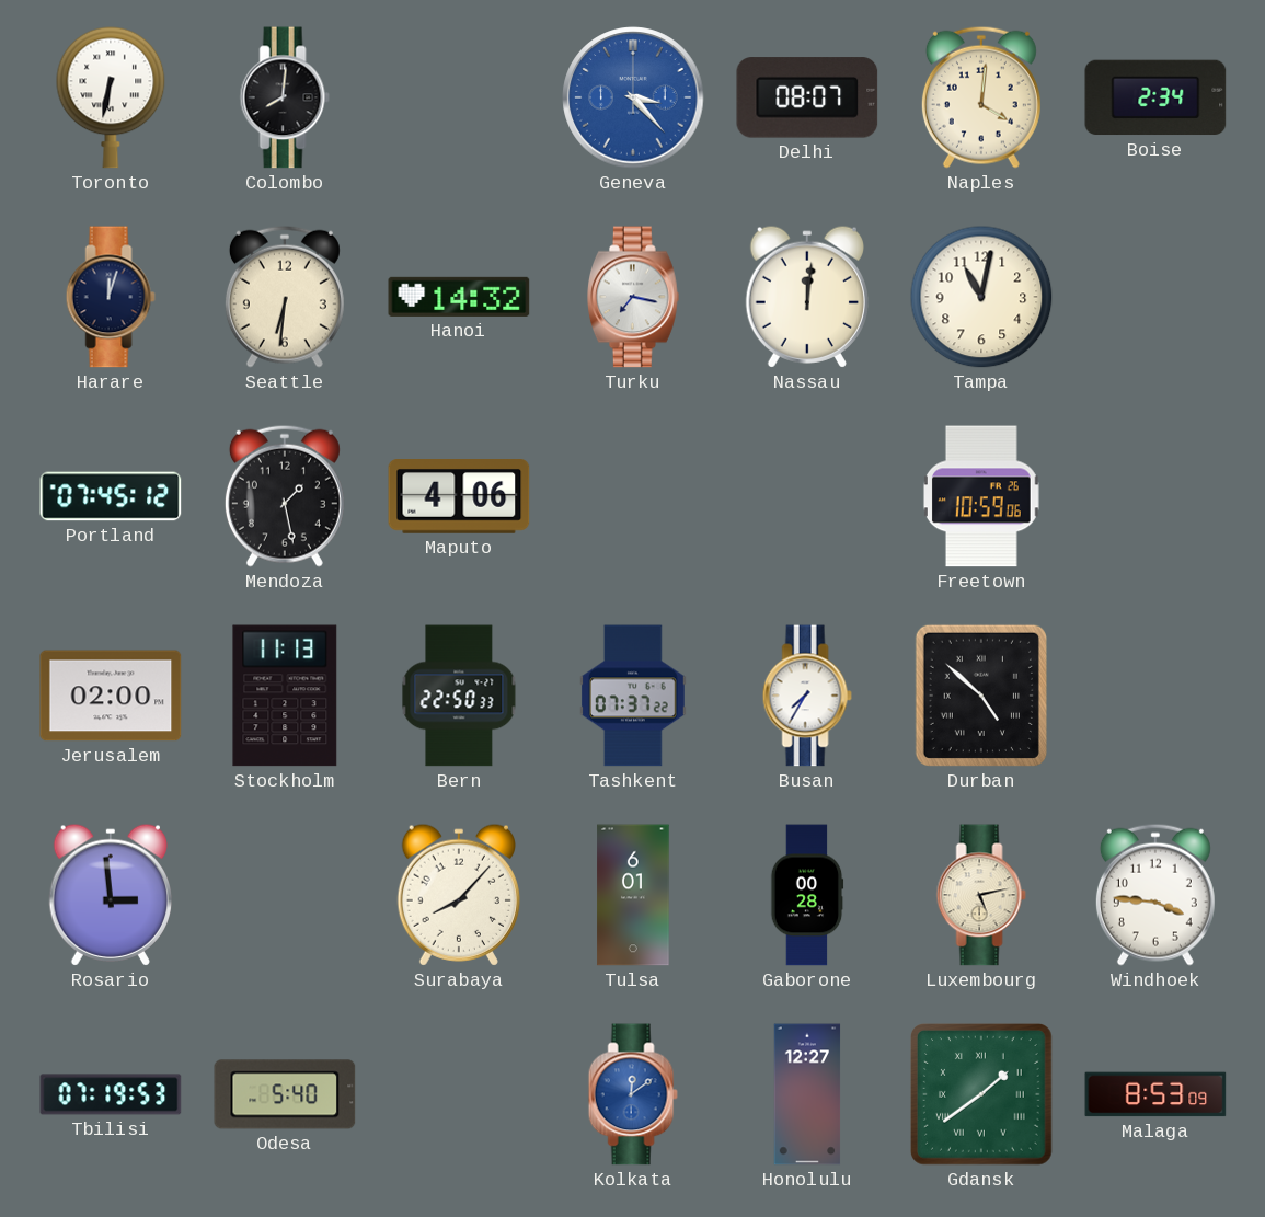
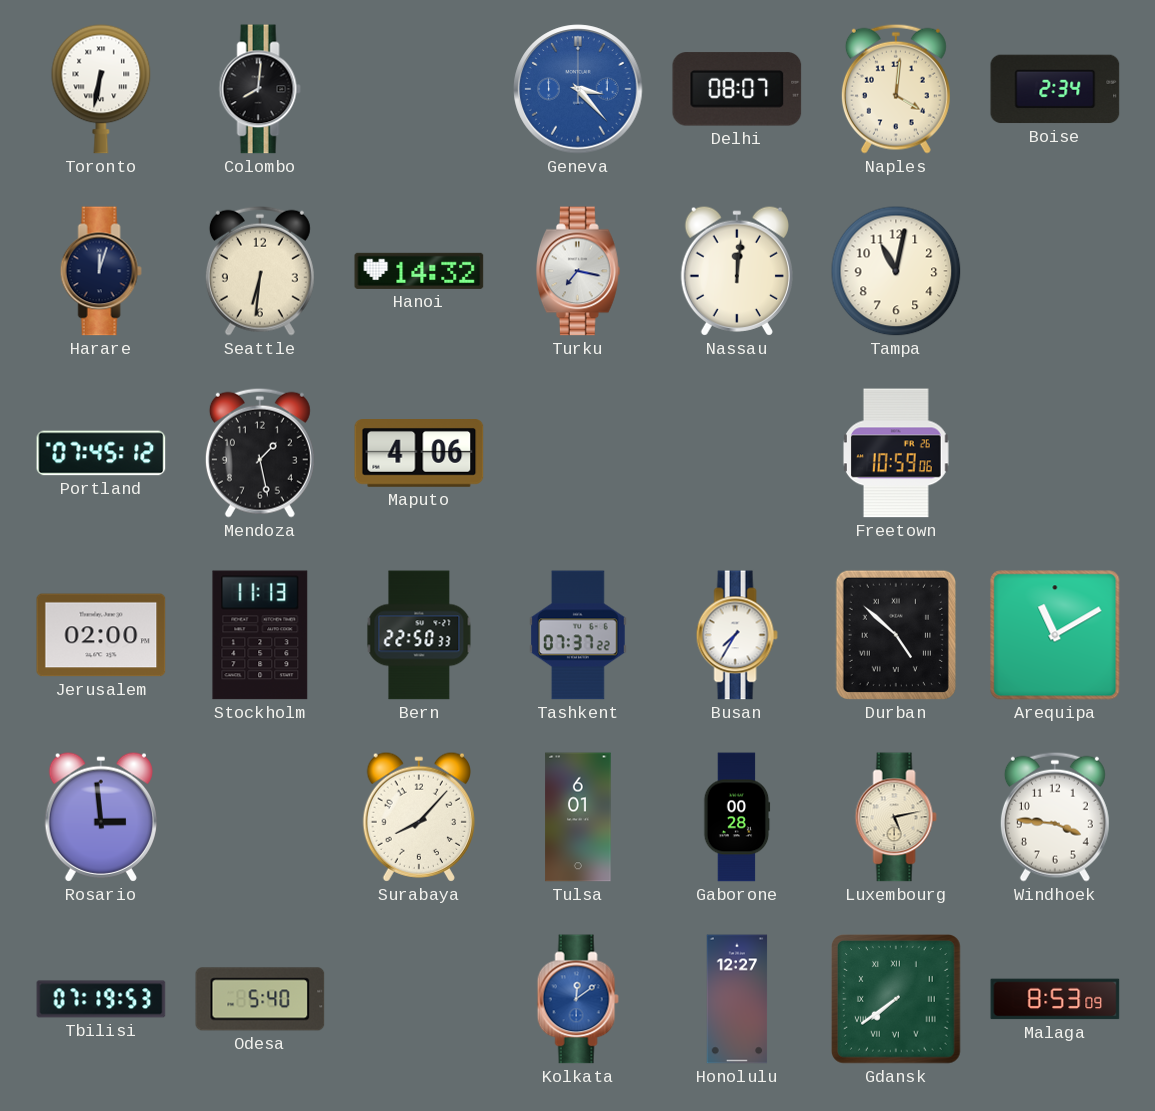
Arequipa: none -> 11:10
Gdansk: 1:39 -> 7:39
